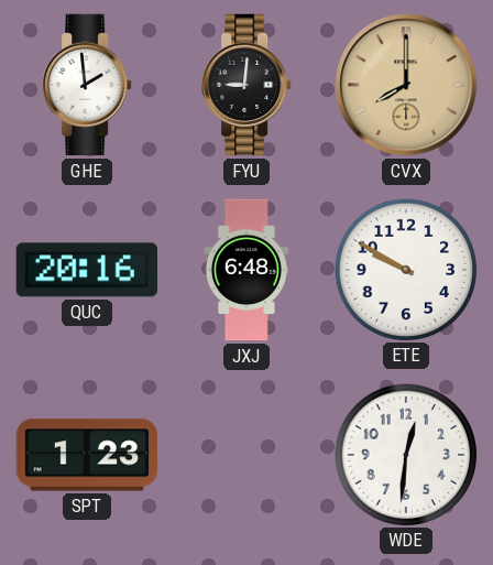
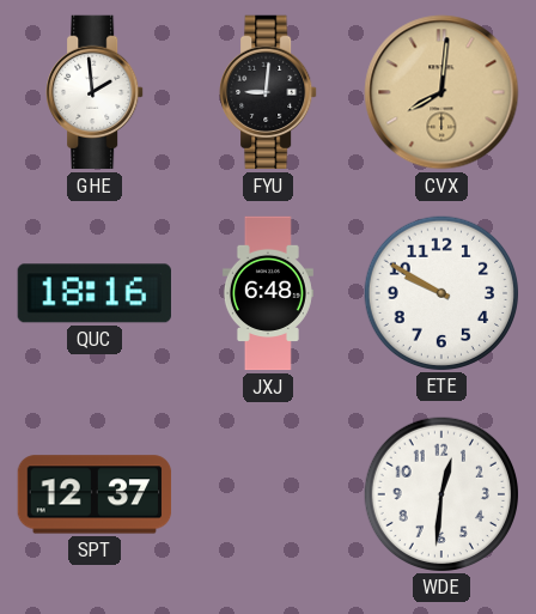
CVX: 8:00 -> 8:01
QUC: 20:16 -> 18:16
SPT: 1:23 -> 12:37
